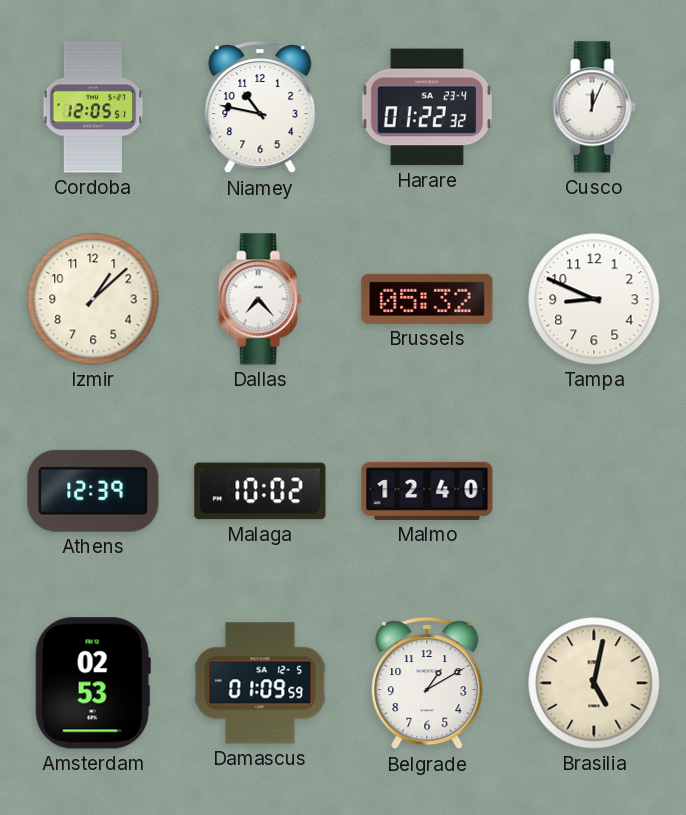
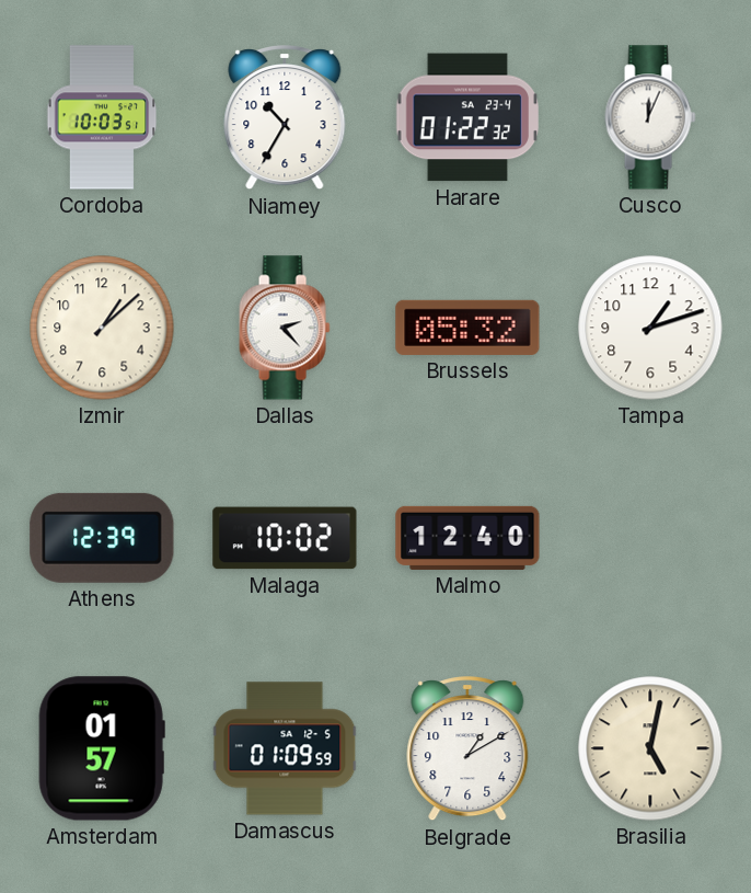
Cordoba: 12:05 -> 10:03
Niamey: 10:47 -> 10:35
Dallas: 7:23 -> 2:23
Tampa: 8:49 -> 1:12
Amsterdam: 02:53 -> 01:57
